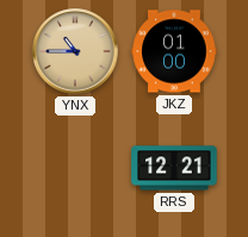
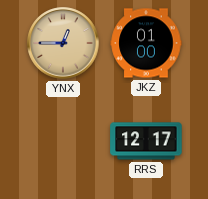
YNX: 10:45 -> 12:45
RRS: 12:21 -> 12:17
